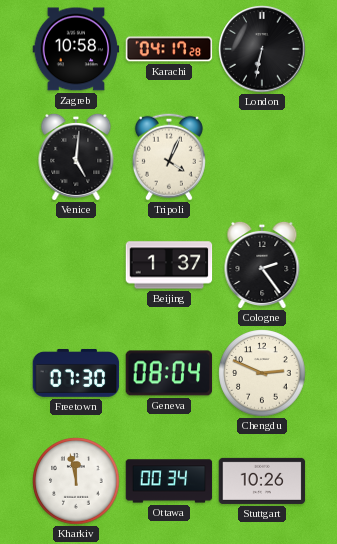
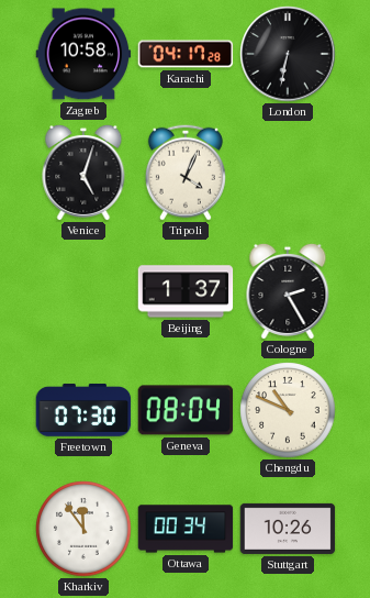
Venice: 5:01 -> 5:03
Cologne: 2:24 -> 2:25
Chengdu: 2:49 -> 10:49
Kharkiv: 11:58 -> 11:54
